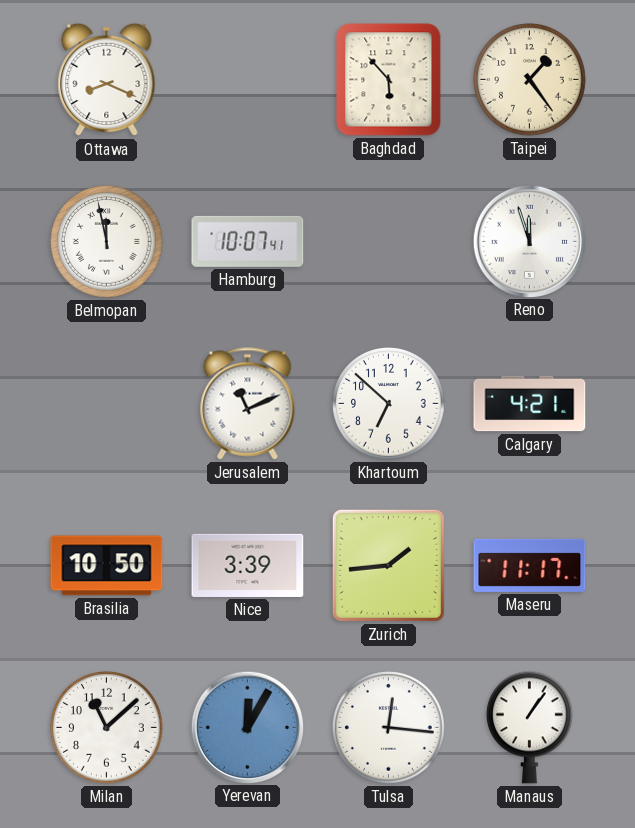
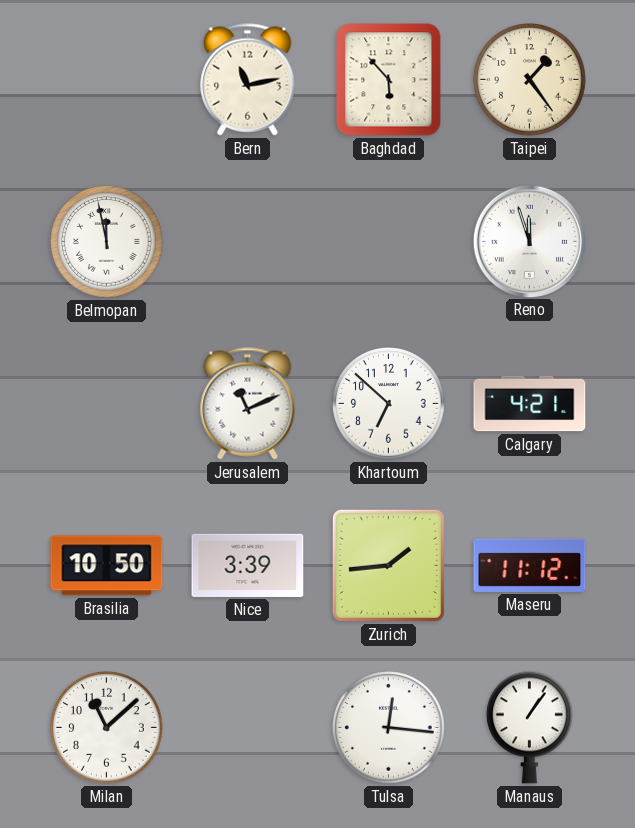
Ottawa: 8:19 -> none
Bern: none -> 11:13
Hamburg: 10:07 -> none
Maseru: 11:17 -> 11:12
Yerevan: 12:05 -> none
